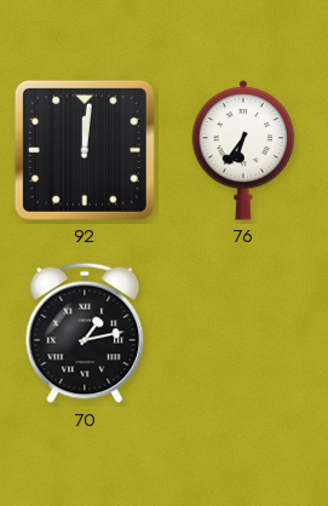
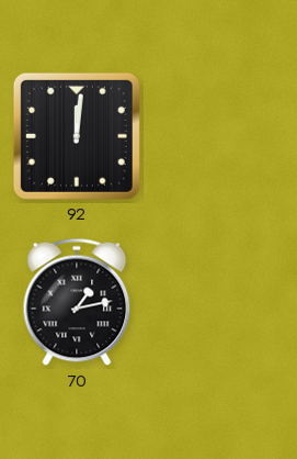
76: 6:36 -> none
